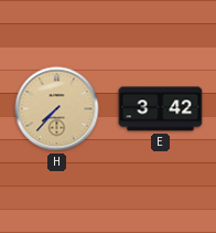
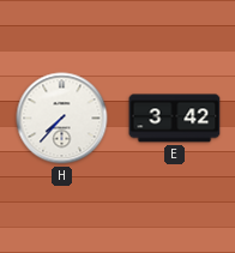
H dial: champagne -> white
